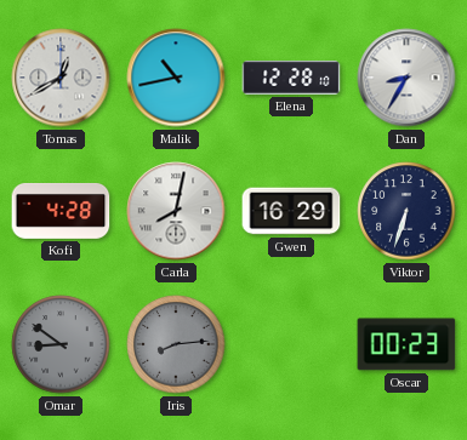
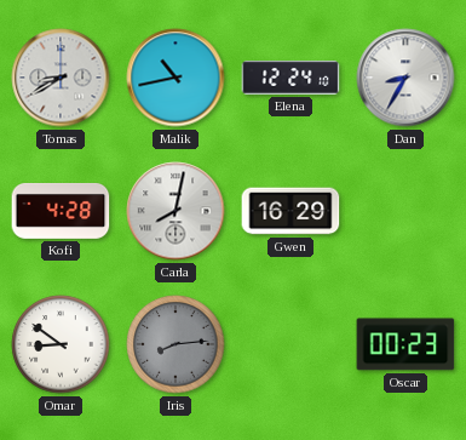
Tomas: 12:40 -> 8:40
Elena: 12:28 -> 12:24
Viktor: 6:33 -> none
Omar dial: grey -> white
